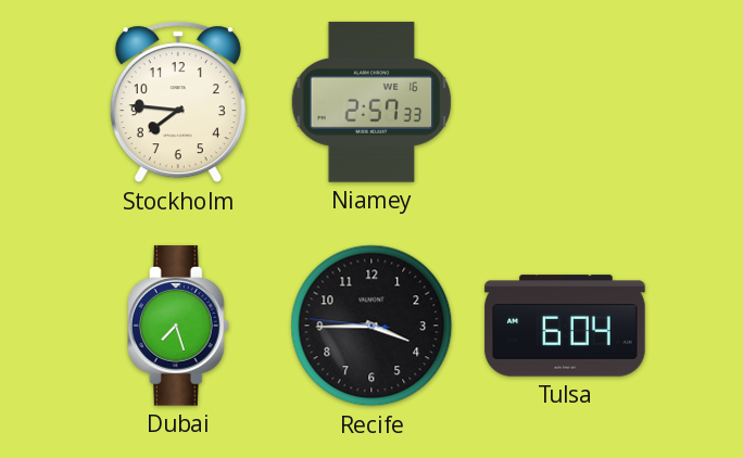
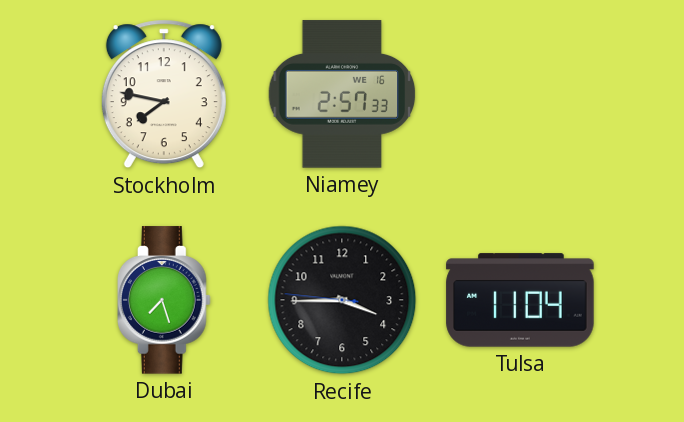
Stockholm: 7:46 -> 7:47
Tulsa: 6:04 -> 11:04
